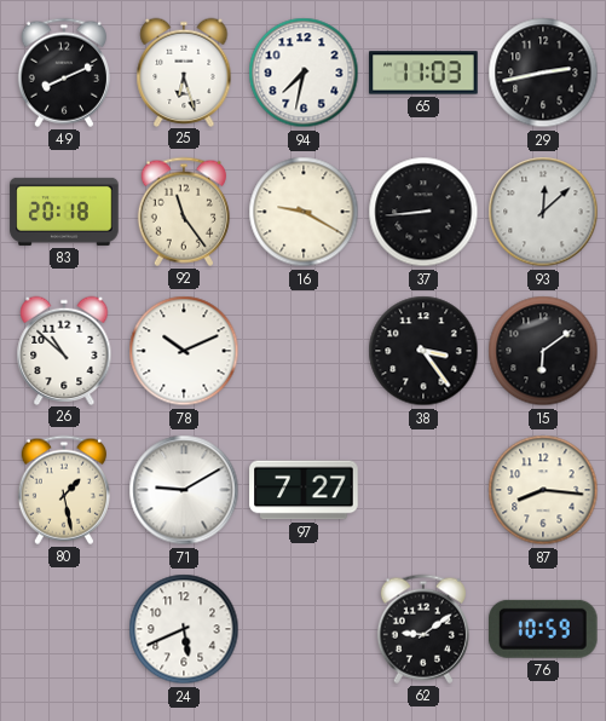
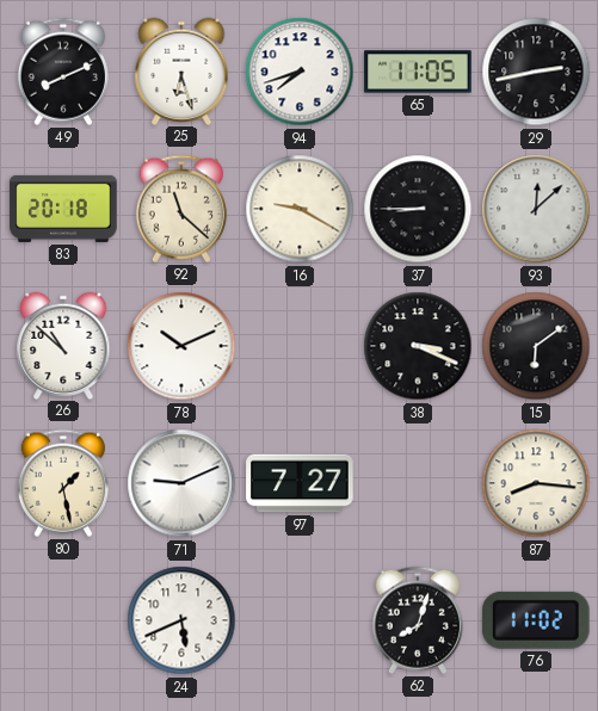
94: 7:32 -> 7:42
65: 11:03 -> 11:05
92: 11:24 -> 11:22
37: 8:44 -> 8:45
38: 3:24 -> 3:19
71: 9:10 -> 9:11
62: 9:09 -> 8:03
76: 10:59 -> 11:02
